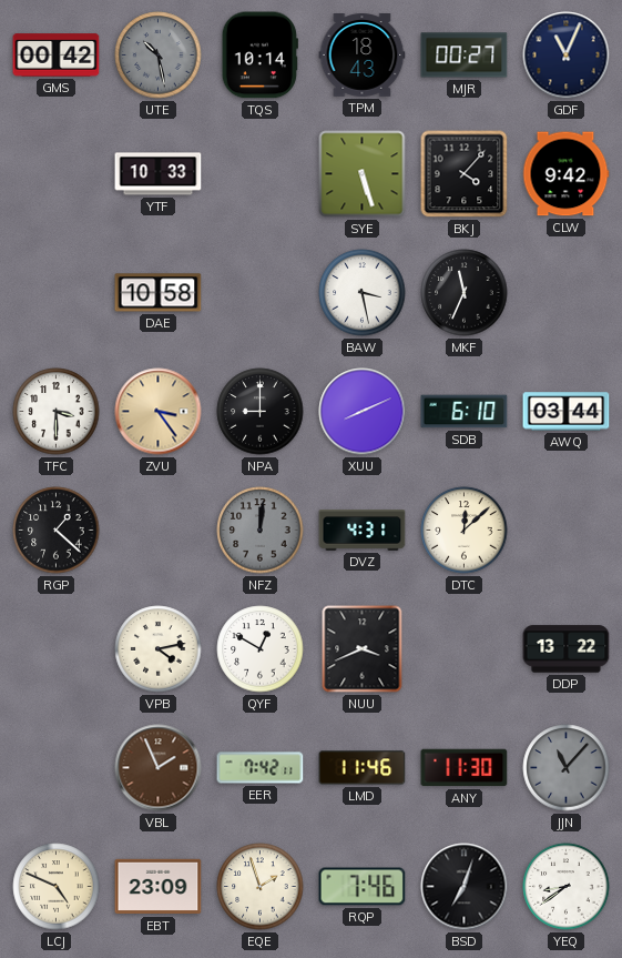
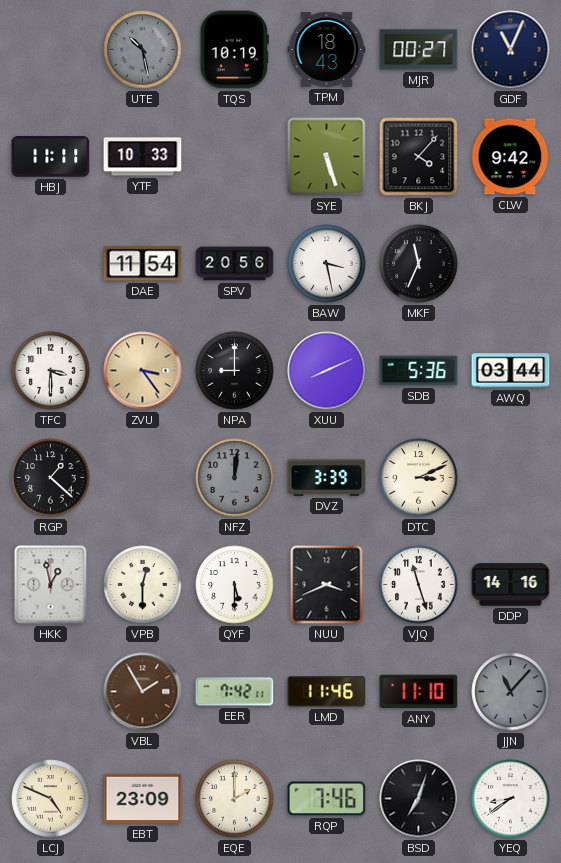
GMS: 00:42 -> none
TQS: 10:14 -> 10:19
HBJ: none -> 11:11
DAE: 10:58 -> 11:54
SPV: none -> 20:56
SDB: 6:10 -> 5:36
DVZ: 4:31 -> 3:39
DTC: 12:08 -> 3:11
HKK: none -> 12:58
VPB: 4:13 -> 12:30
QYF: 12:50 -> 5:30
VJQ: none -> 11:27
DDP: 13:22 -> 14:16
VBL: 1:56 -> 1:55
ANY: 11:30 -> 11:10
EQE: 1:57 -> 2:00
